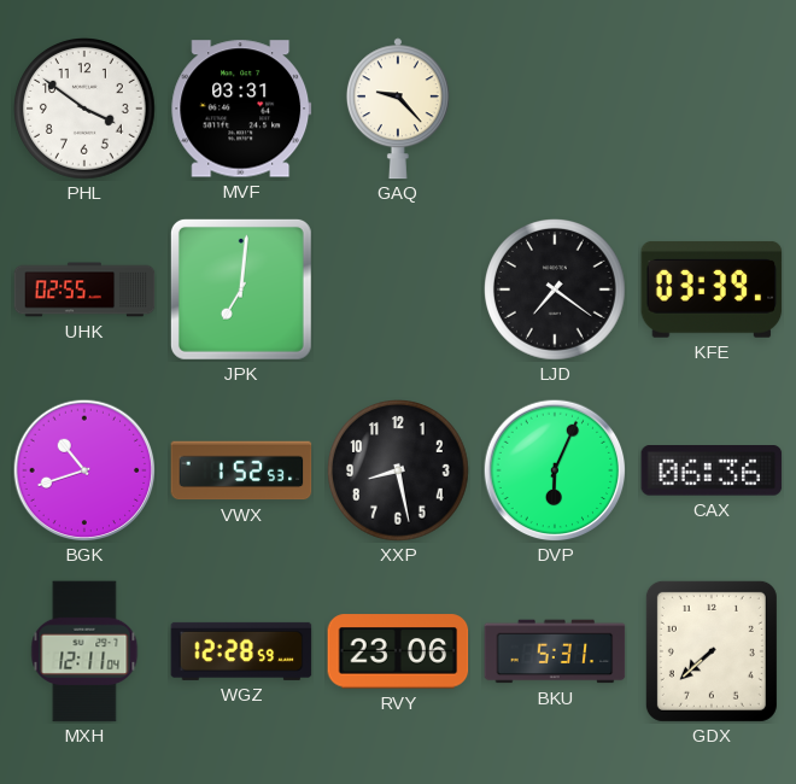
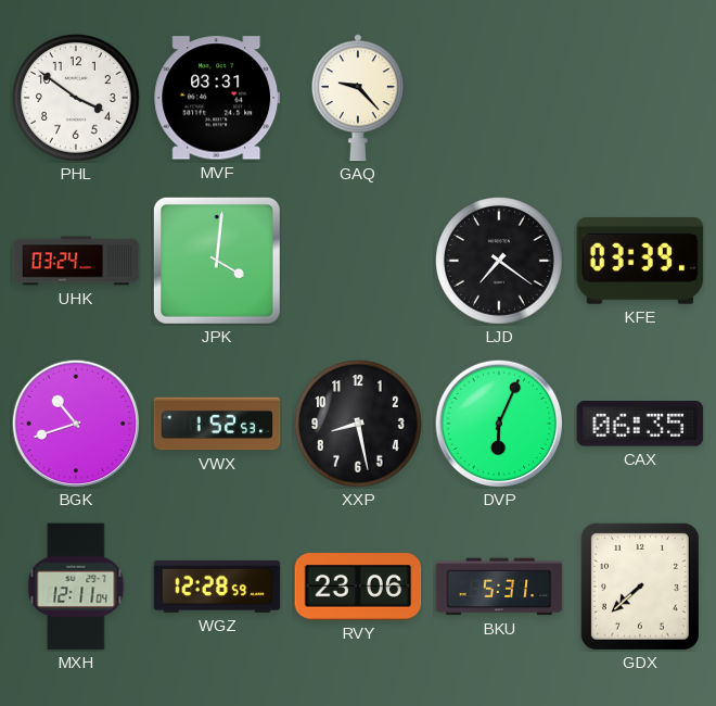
UHK: 02:55 -> 03:24
JPK: 7:01 -> 4:01
CAX: 06:36 -> 06:35
